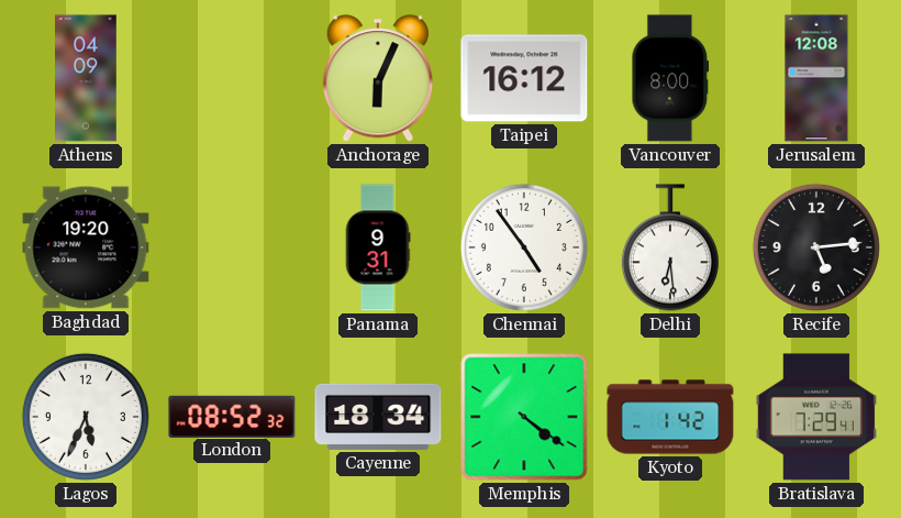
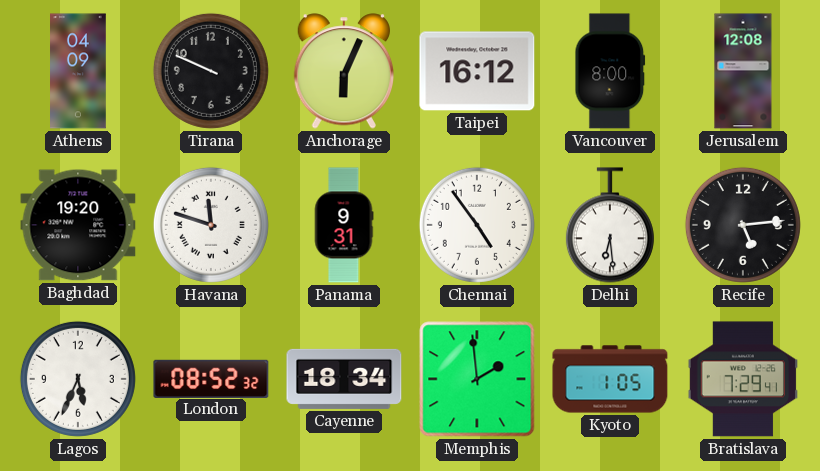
Tirana: none -> 9:49
Havana: none -> 11:48
Memphis: 4:21 -> 1:59
Kyoto: 1:42 -> 1:05
